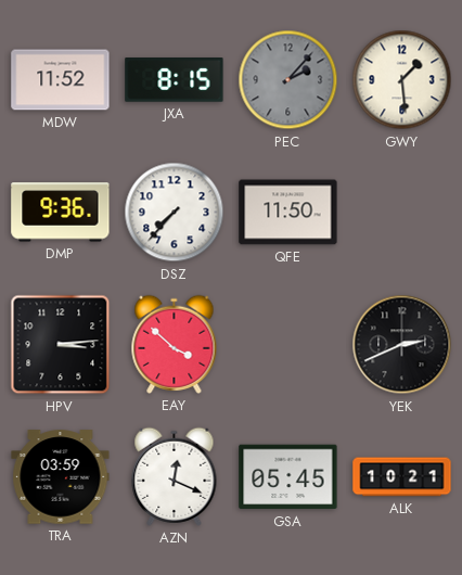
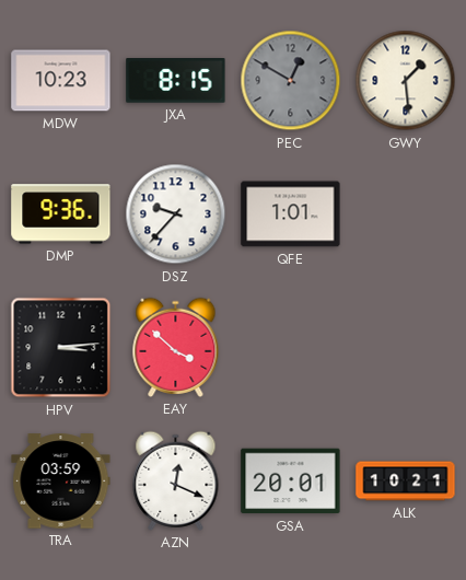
MDW: 11:52 -> 10:23
PEC: 2:07 -> 12:50
DSZ: 7:37 -> 9:37
QFE: 11:50 -> 1:01
YEK: 2:41 -> none
GSA: 05:45 -> 20:01
